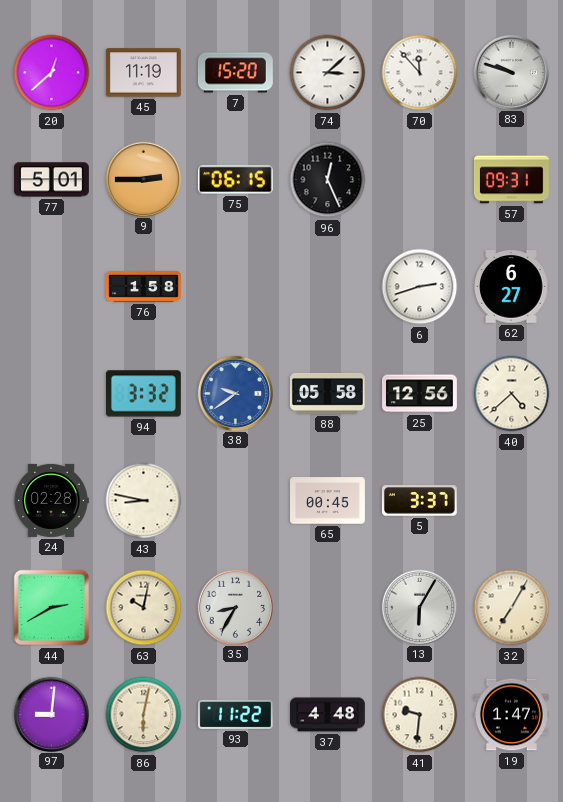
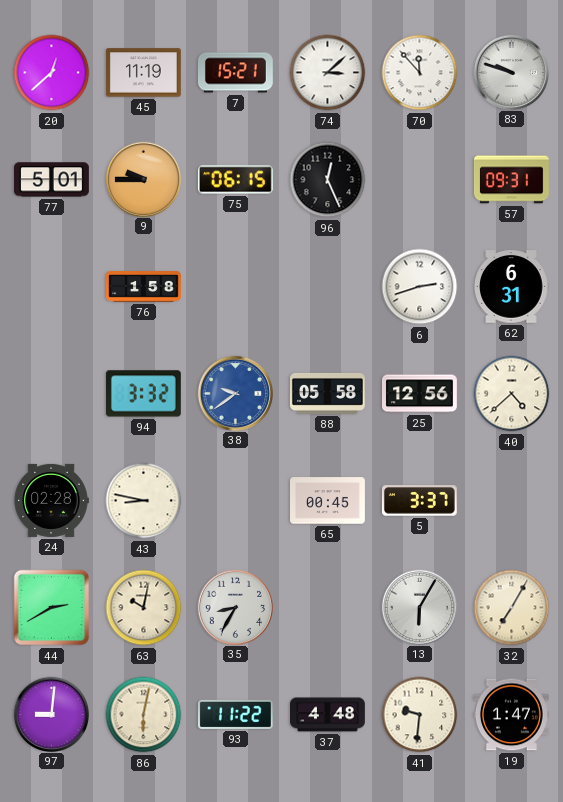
7: 15:20 -> 15:21
9: 2:45 -> 9:45
62: 6:27 -> 6:31
